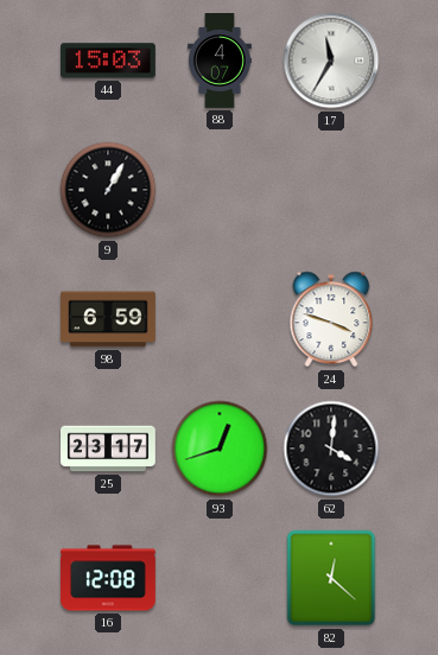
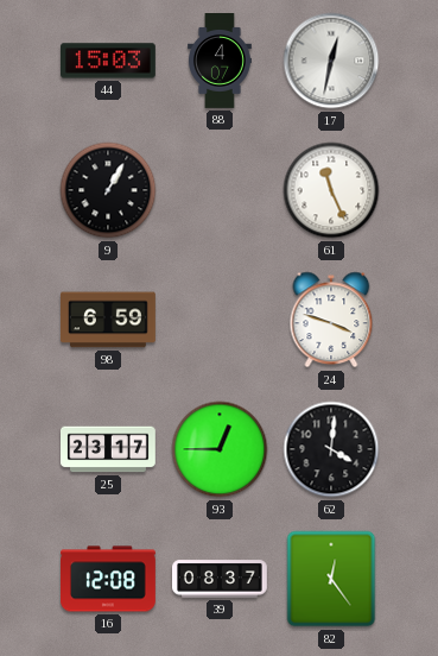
17: 11:35 -> 12:32
61: none -> 11:26
93: 12:42 -> 12:45
39: none -> 08:37
82: 12:22 -> 12:24
